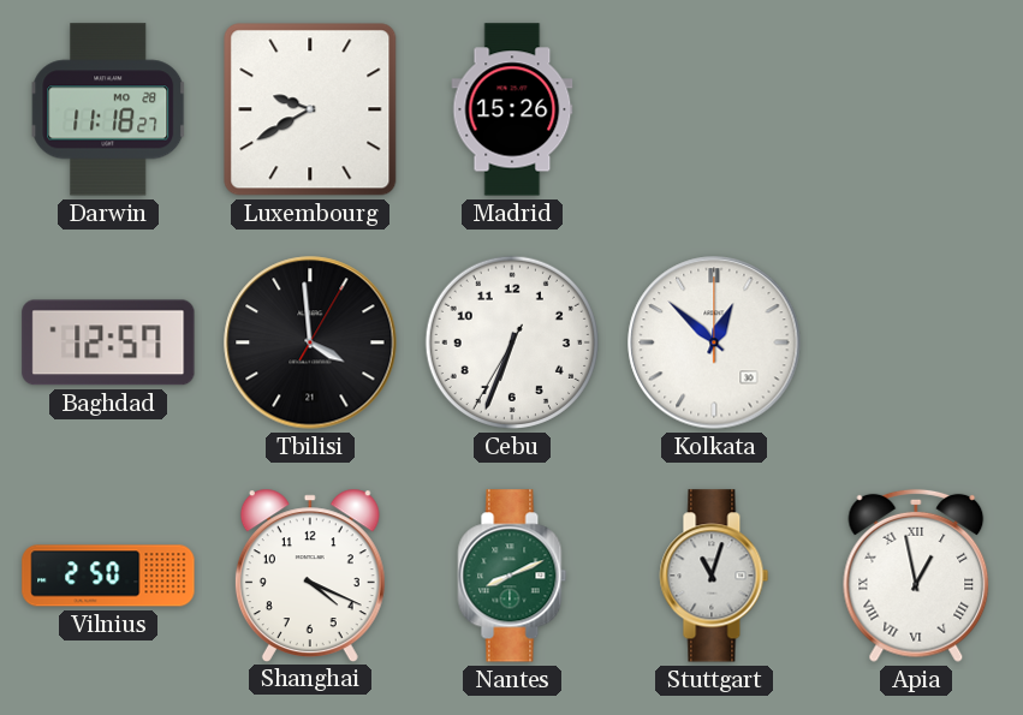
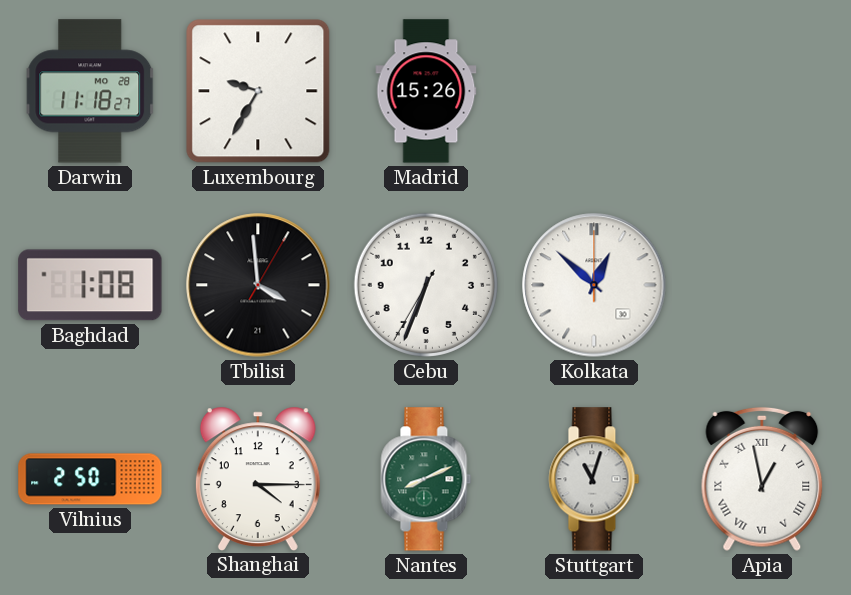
Luxembourg: 9:40 -> 9:35
Baghdad: 12:57 -> 1:08
Shanghai: 4:19 -> 4:15
